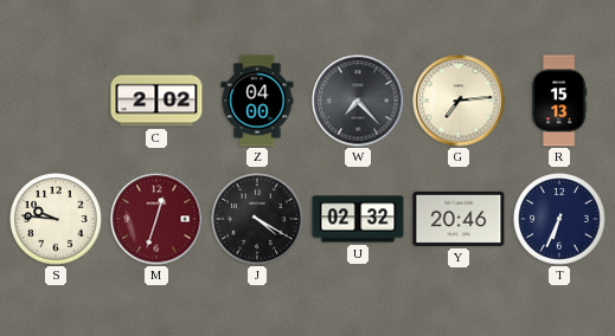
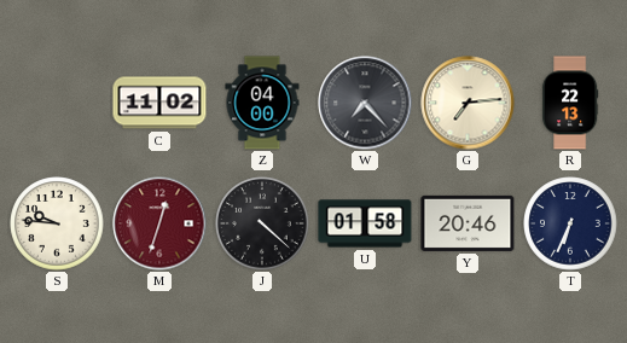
C: 2:02 -> 11:02
R: 15:13 -> 22:13
J: 4:20 -> 4:22
U: 02:32 -> 01:58
